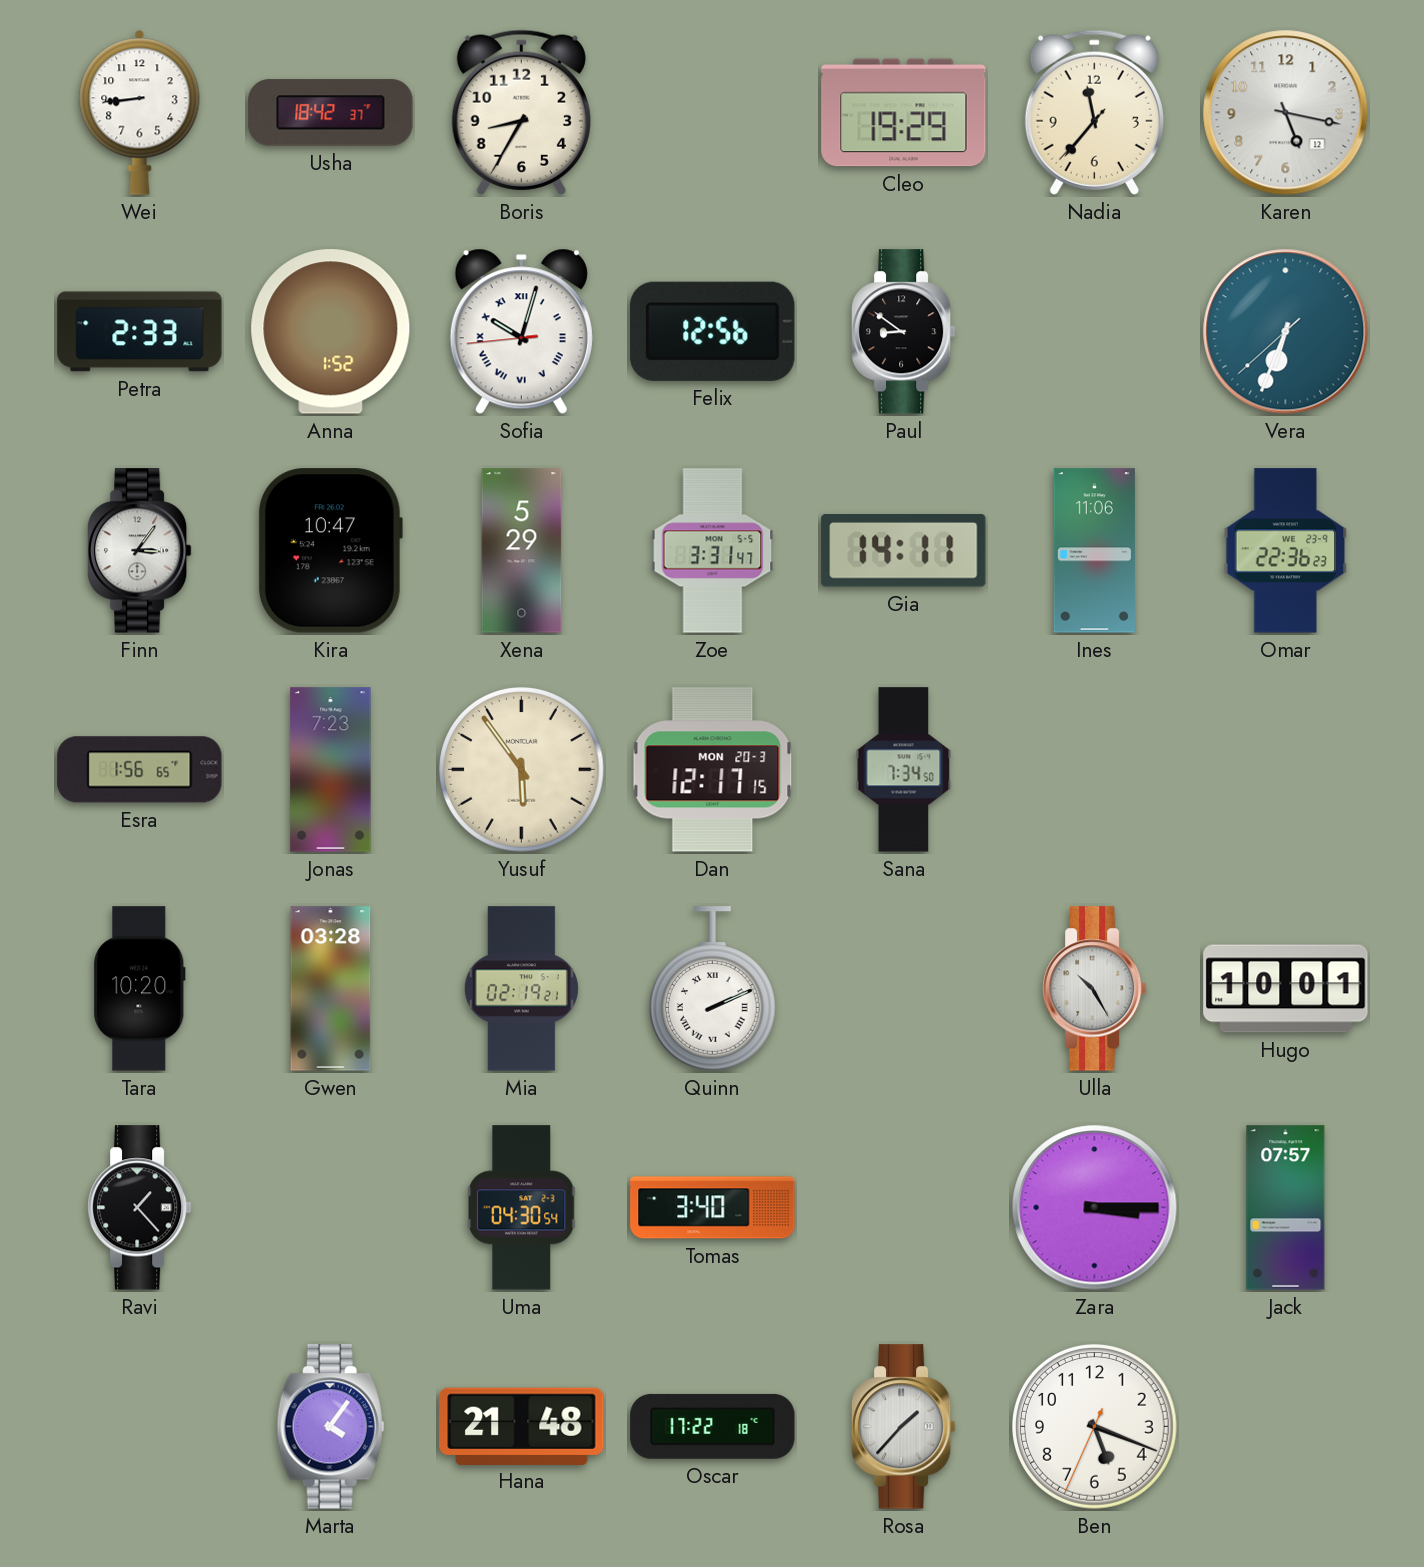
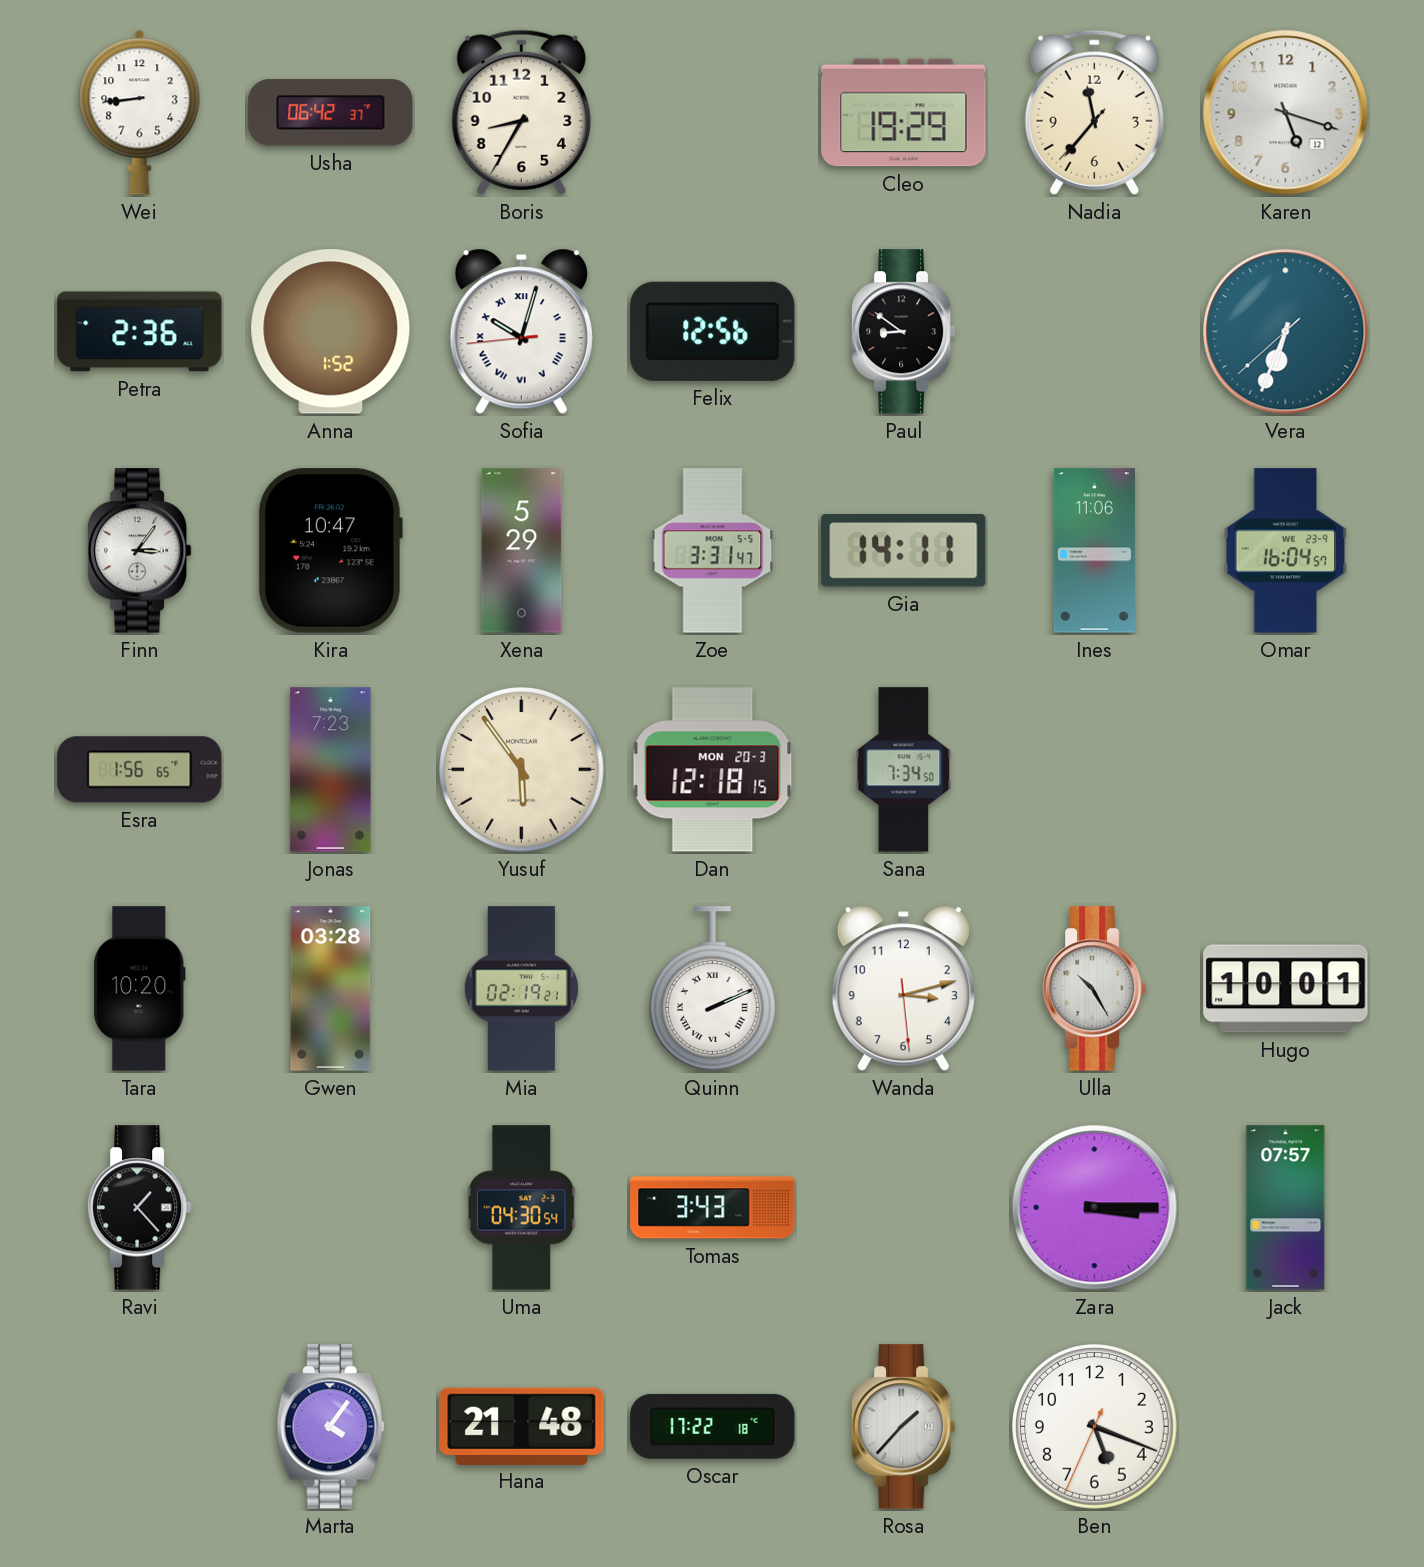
Usha: 18:42 -> 06:42
Karen: 5:17 -> 5:18
Petra: 2:33 -> 2:36
Omar: 22:36 -> 16:04
Dan: 12:17 -> 12:18
Wanda: none -> 3:12
Tomas: 3:40 -> 3:43
